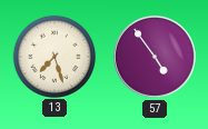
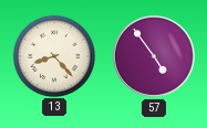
13: 7:27 -> 8:23
